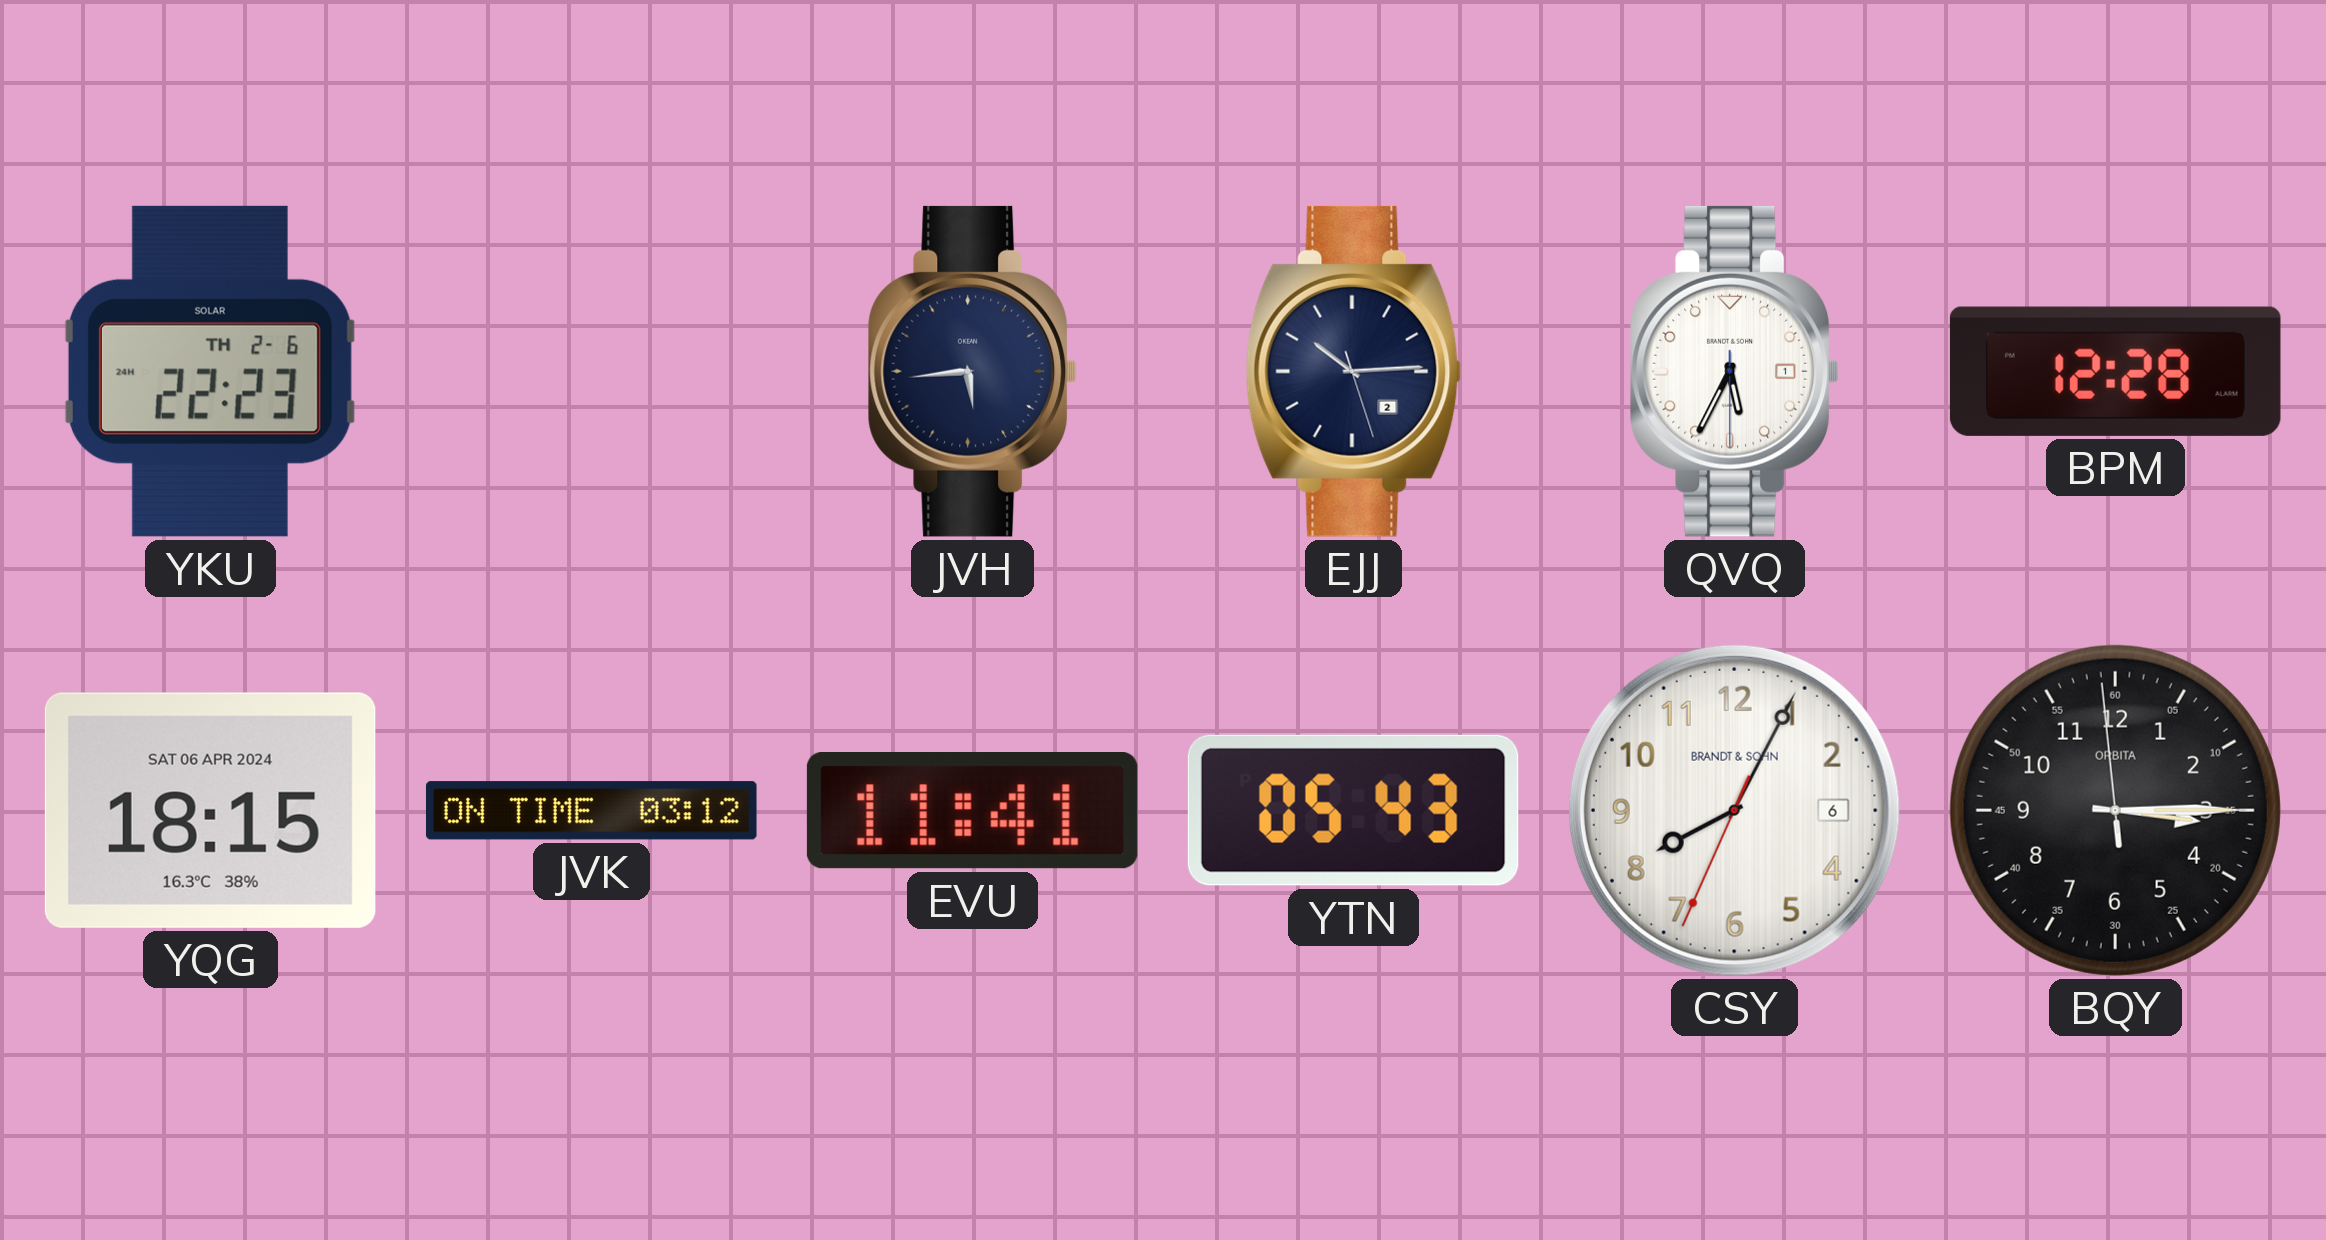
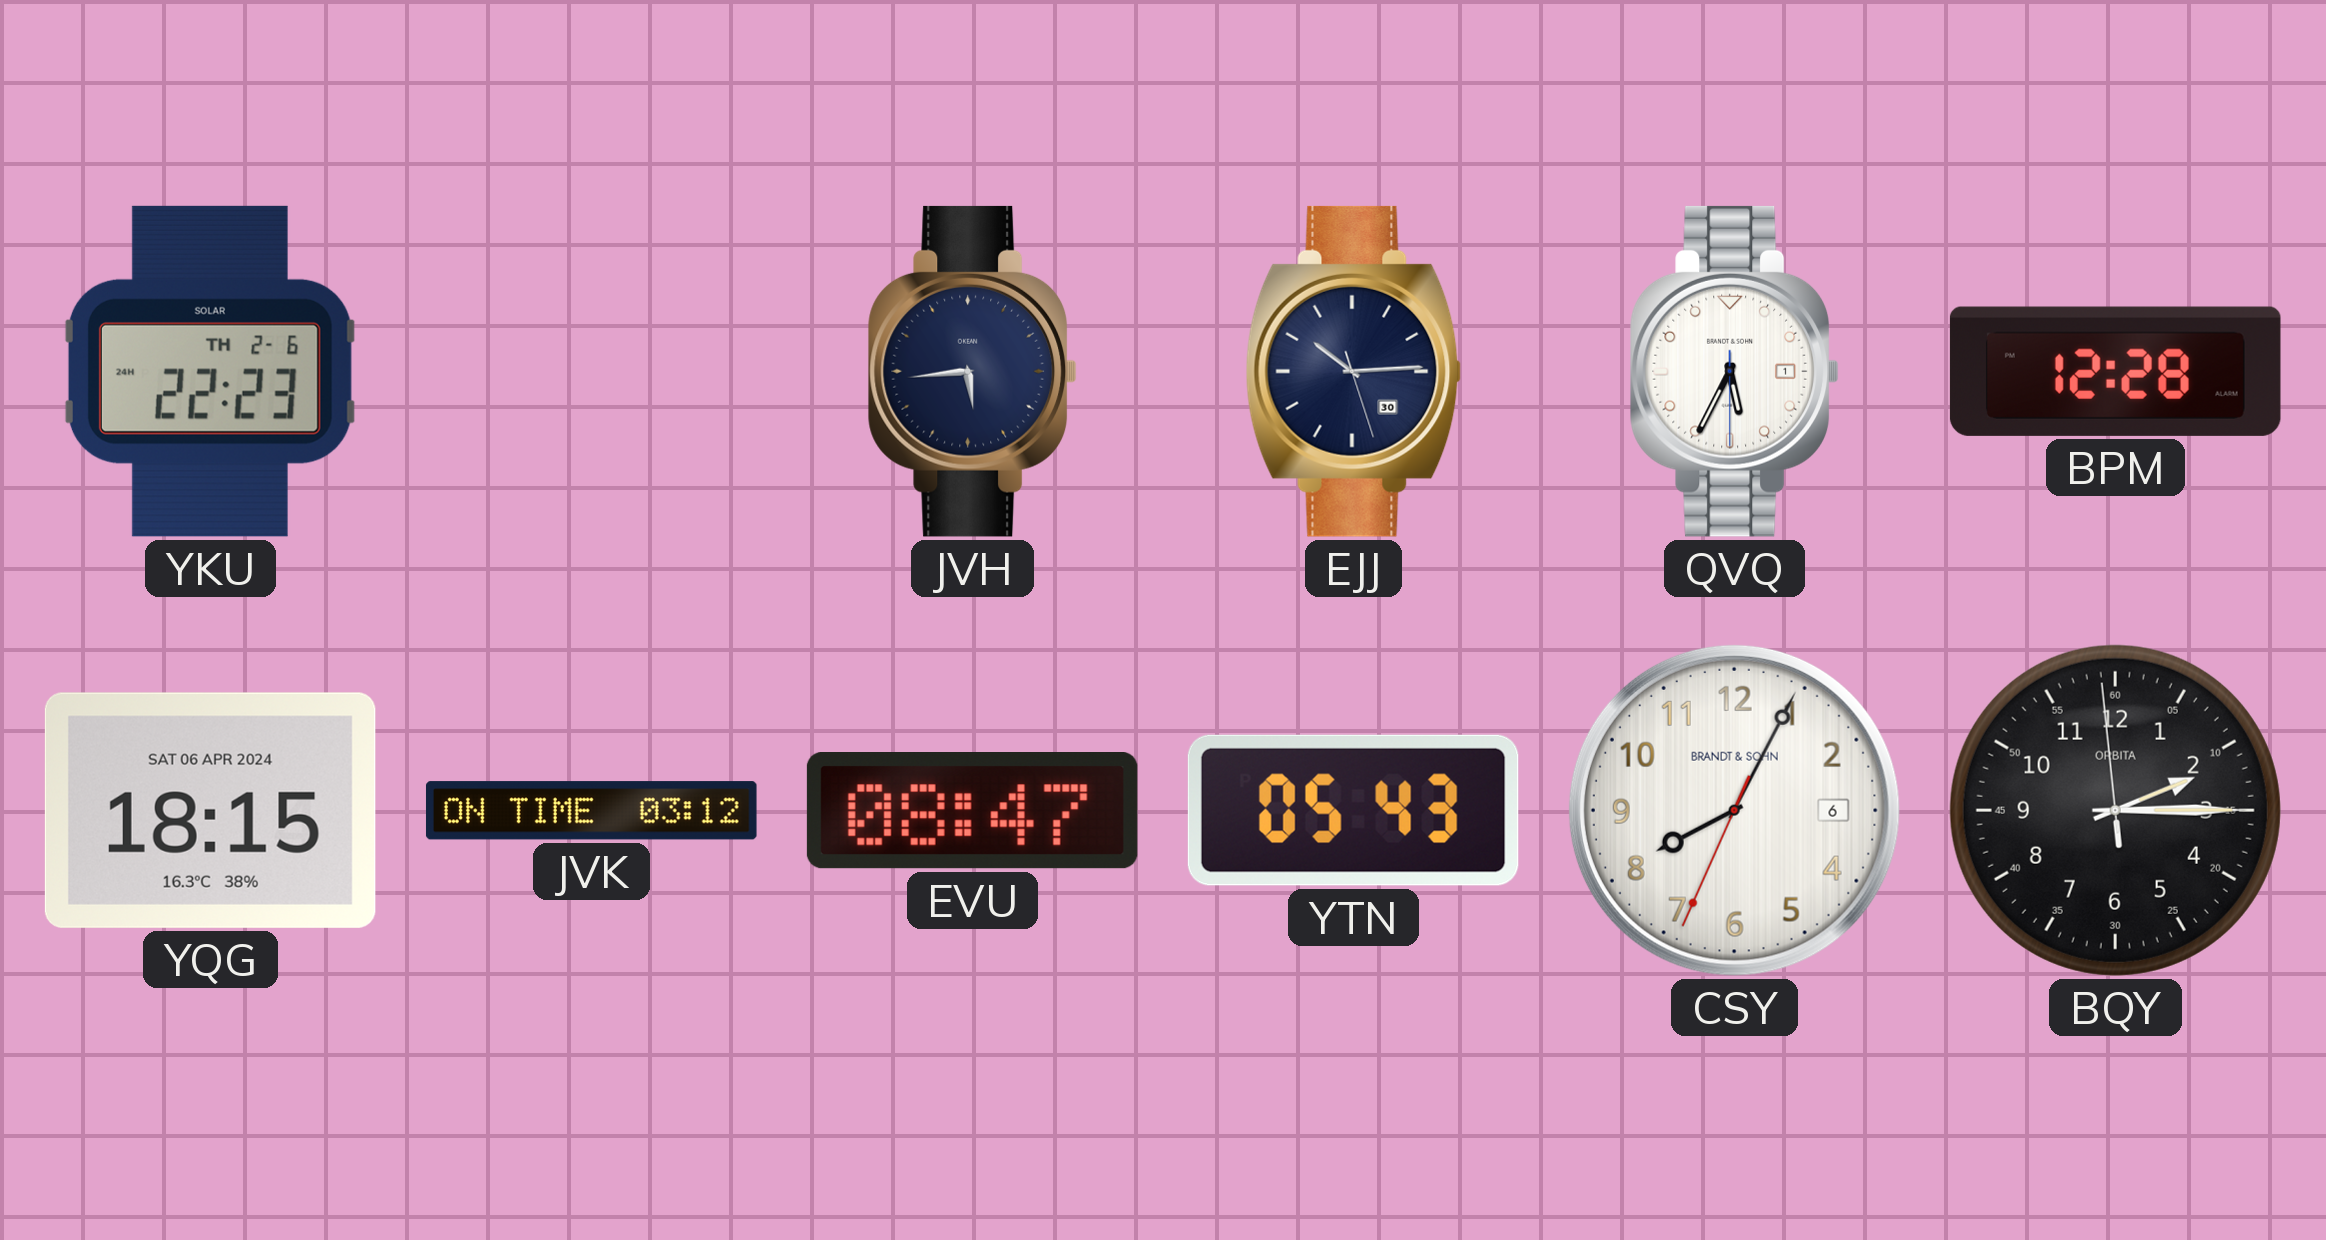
EJJ date: 2 -> 30
EVU: 11:41 -> 08:47
BQY: 3:14 -> 2:14
